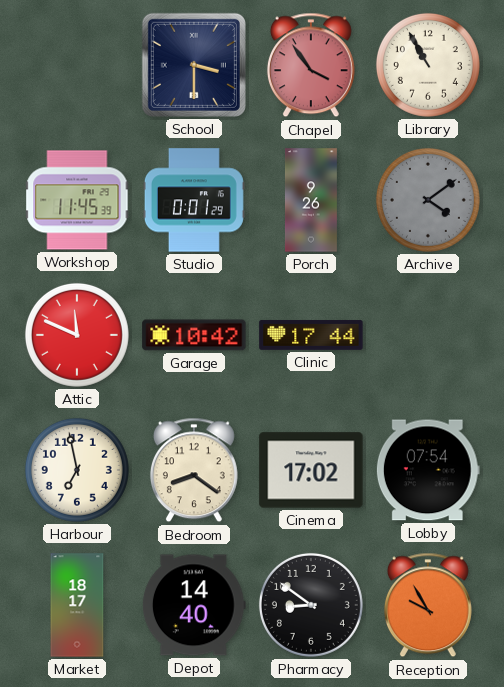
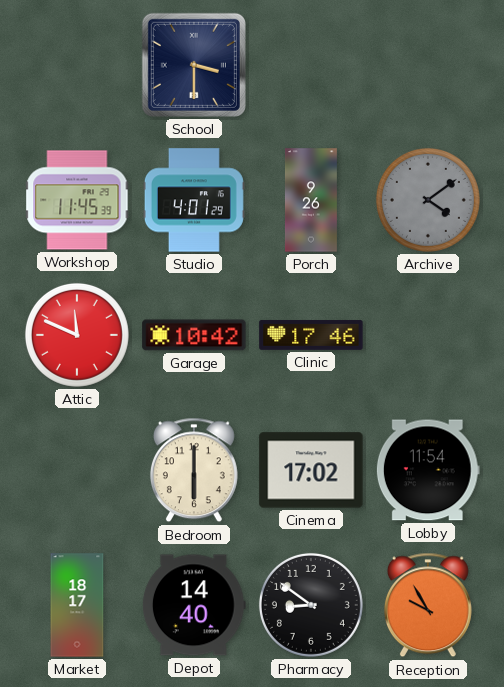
Chapel: 3:54 -> none
Library: 10:55 -> none
Studio: 0:01 -> 4:01
Clinic: 17:44 -> 17:46
Harbour: 6:58 -> none
Bedroom: 8:21 -> 6:00
Lobby: 07:54 -> 11:54
